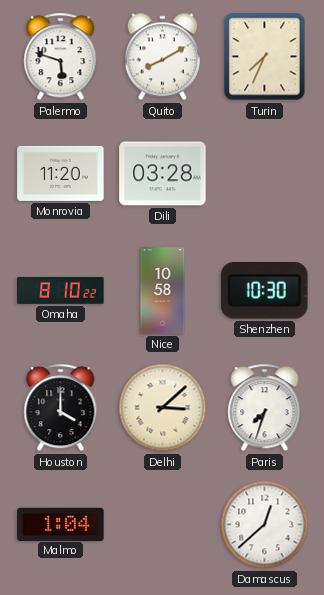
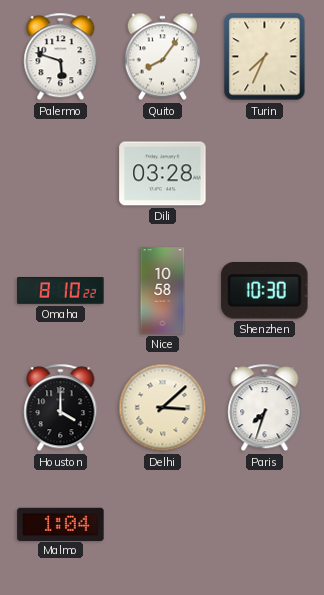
Quito: 8:10 -> 8:06
Monrovia: 11:20 -> none
Damascus: 12:38 -> none
